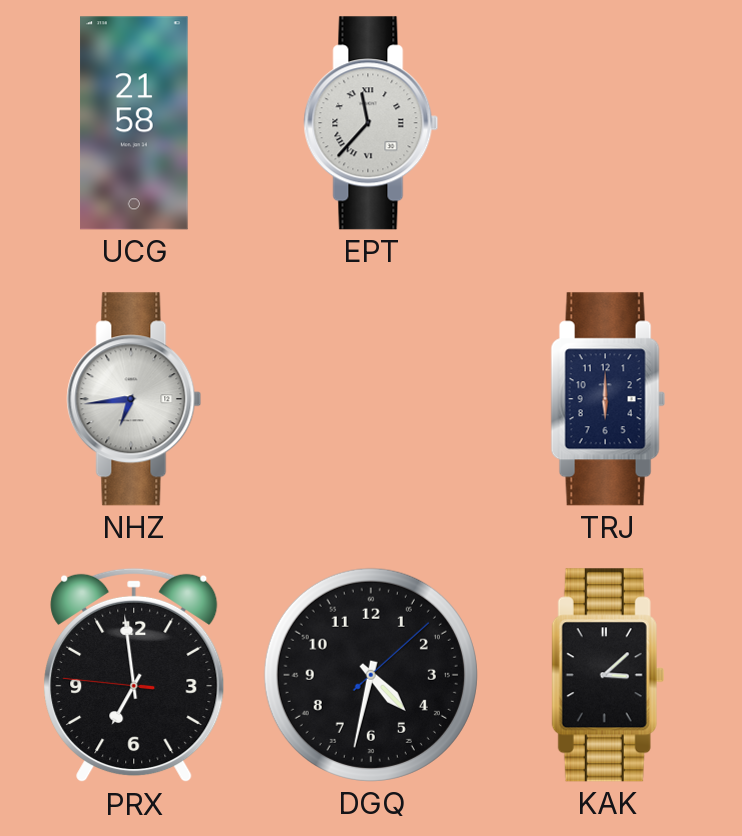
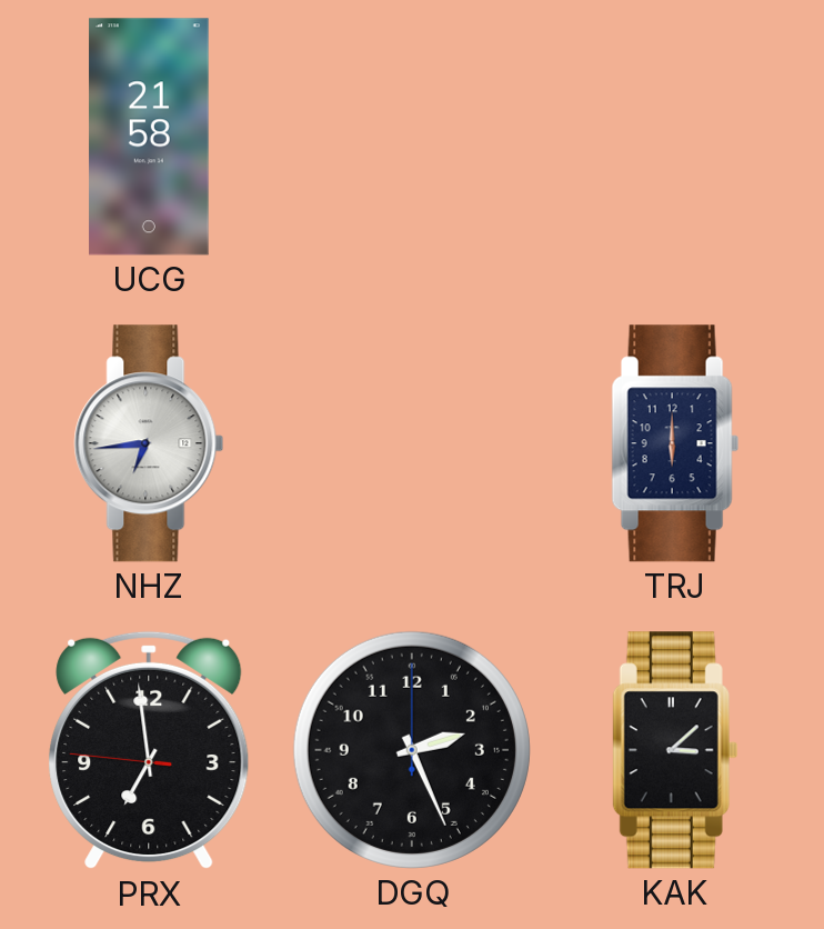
EPT: 11:37 -> none
DGQ: 4:32 -> 2:26
